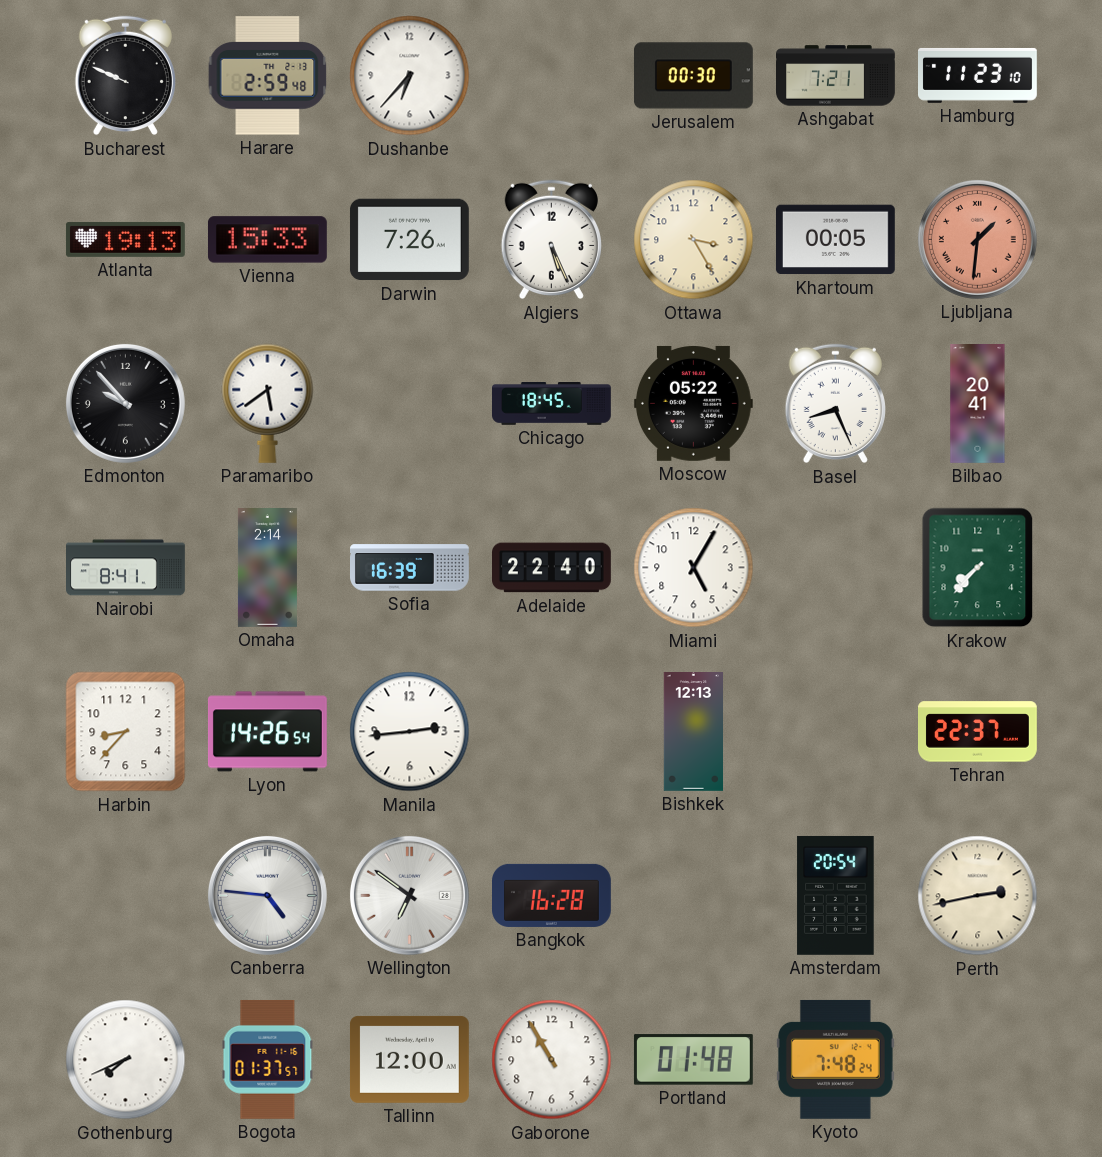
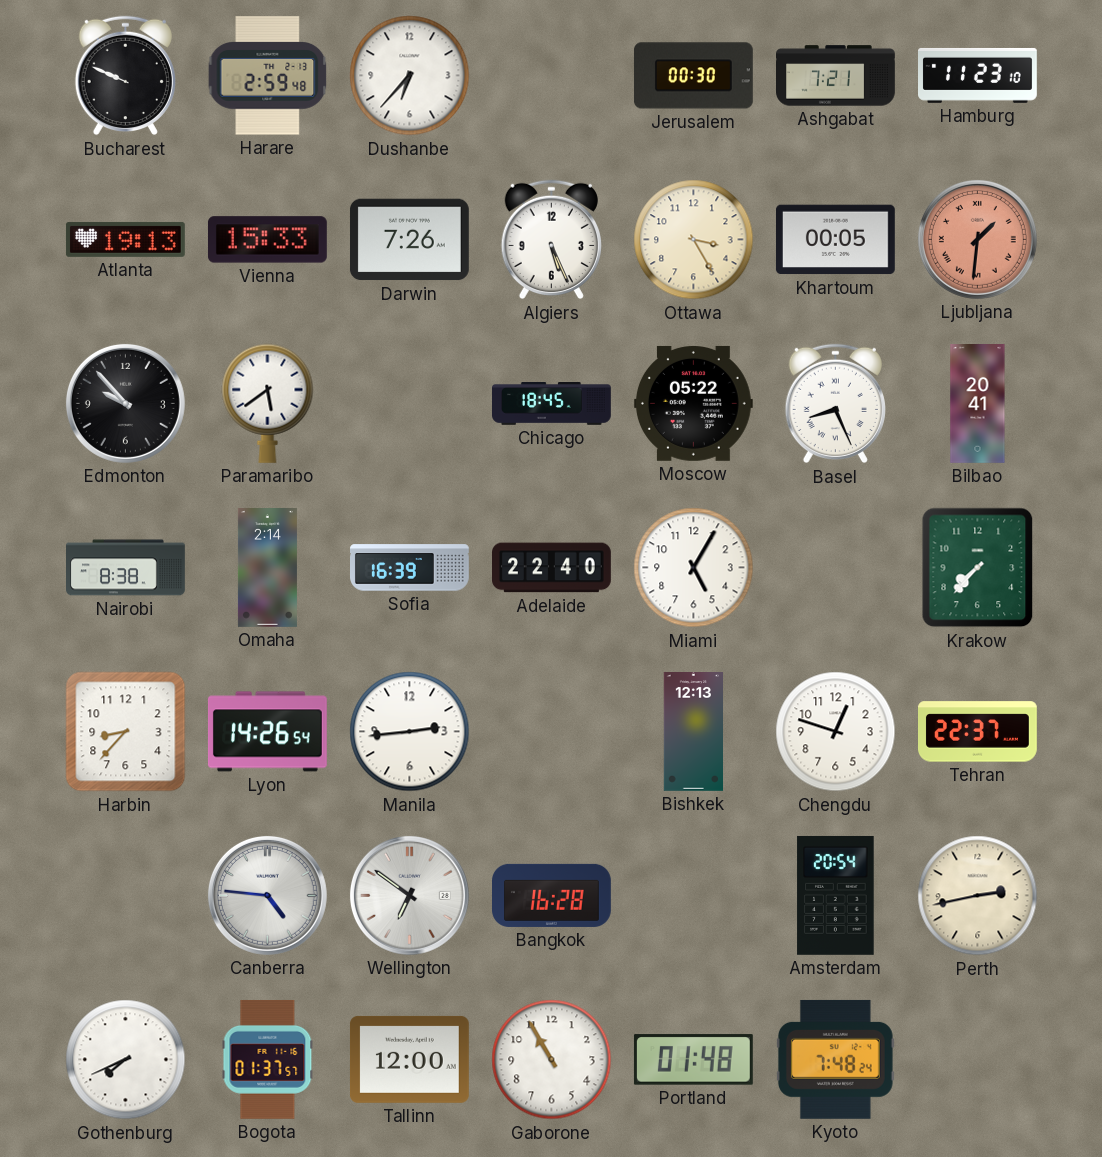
Nairobi: 8:41 -> 8:38
Chengdu: none -> 12:48
